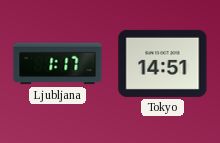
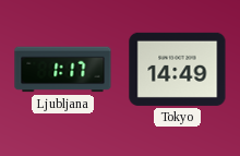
Tokyo: 14:51 -> 14:49
